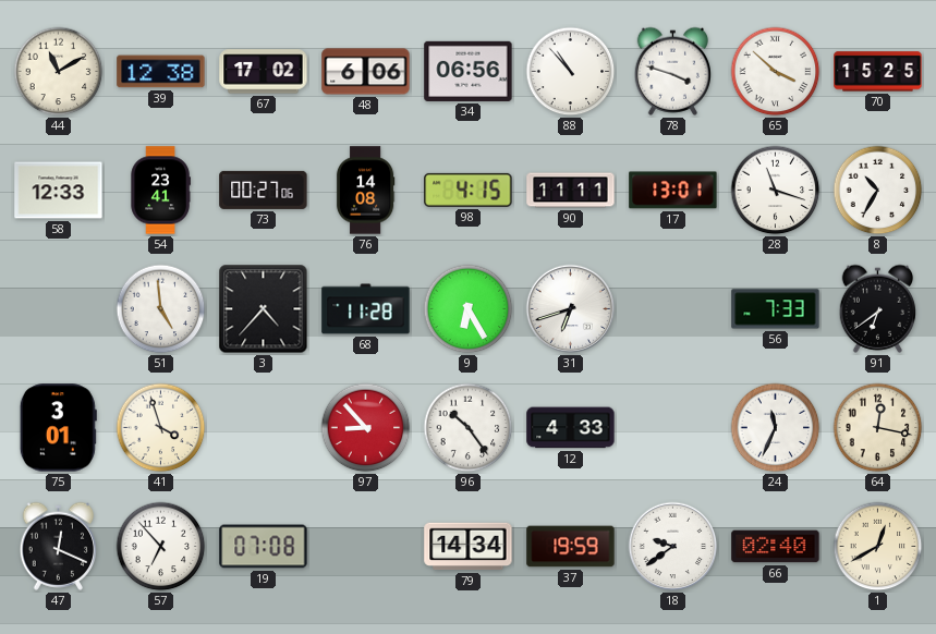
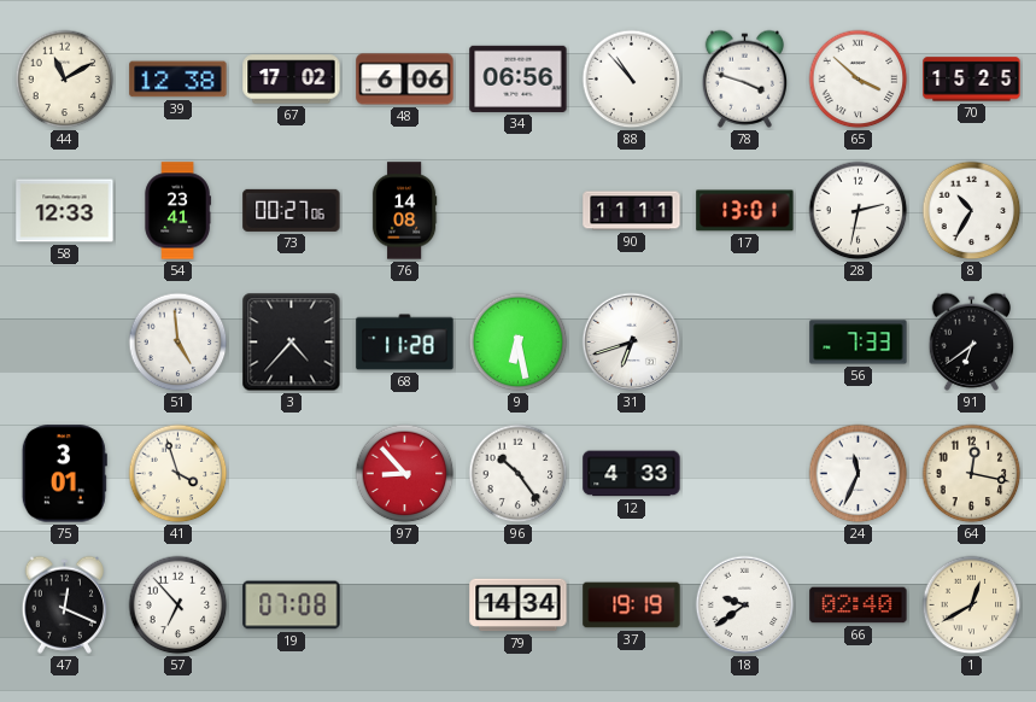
98: 4:15 -> none
28: 11:18 -> 2:32
9: 6:25 -> 6:28
37: 19:59 -> 19:19
